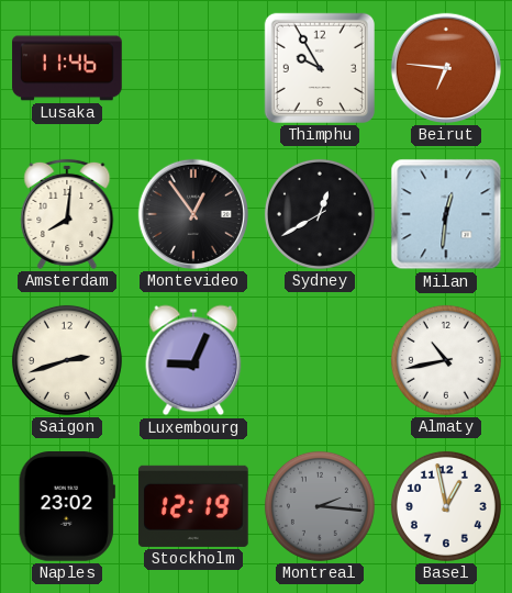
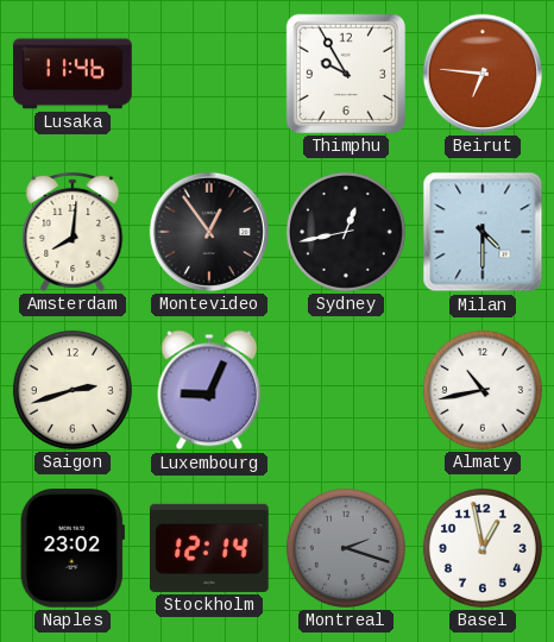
Sydney: 12:40 -> 12:43
Milan: 12:31 -> 4:30
Stockholm: 12:19 -> 12:14
Montreal: 2:16 -> 2:18
